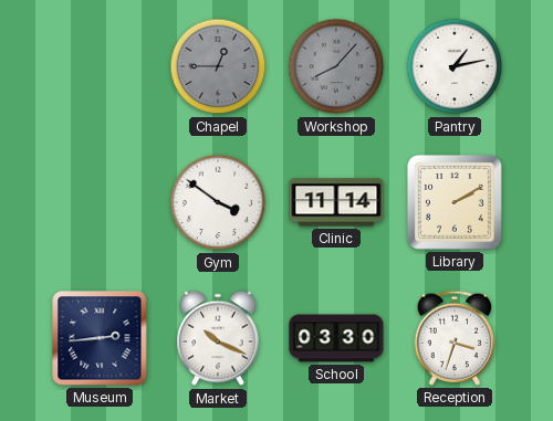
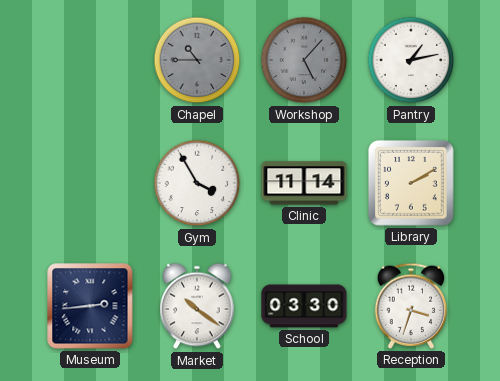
Chapel: 12:45 -> 10:45
Workshop: 8:07 -> 5:07
Gym: 3:51 -> 3:55
Market: 10:19 -> 10:21
